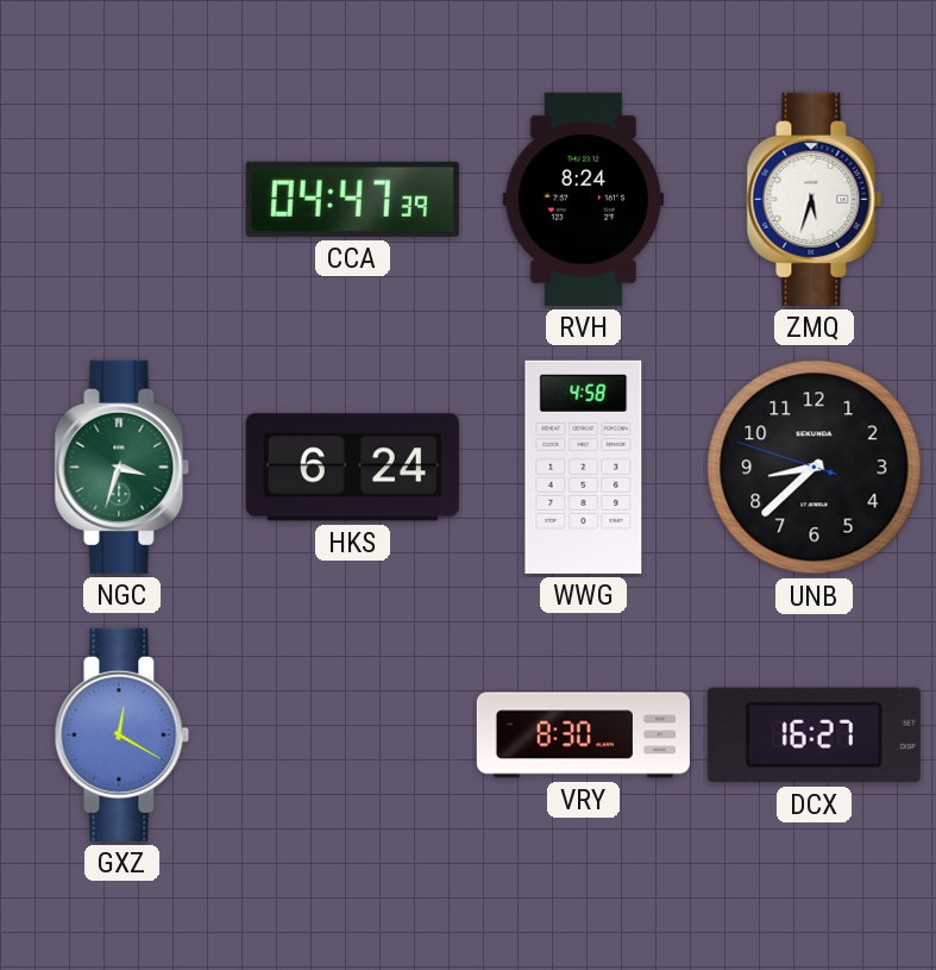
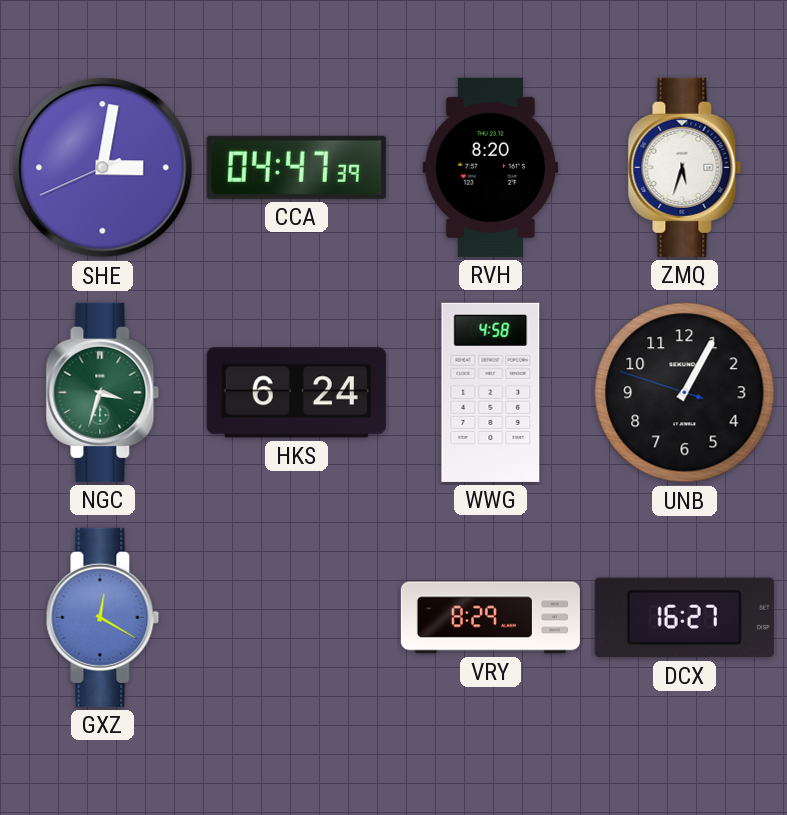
SHE: none -> 3:01
RVH: 8:24 -> 8:20
UNB: 8:37 -> 1:04
VRY: 8:30 -> 8:29
